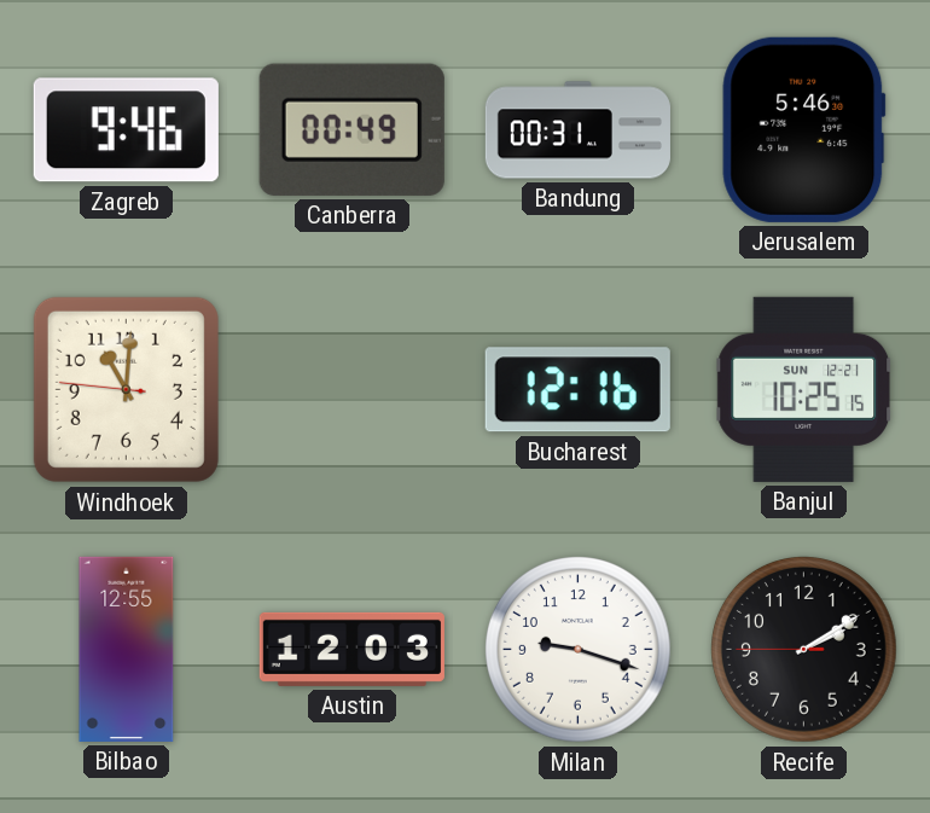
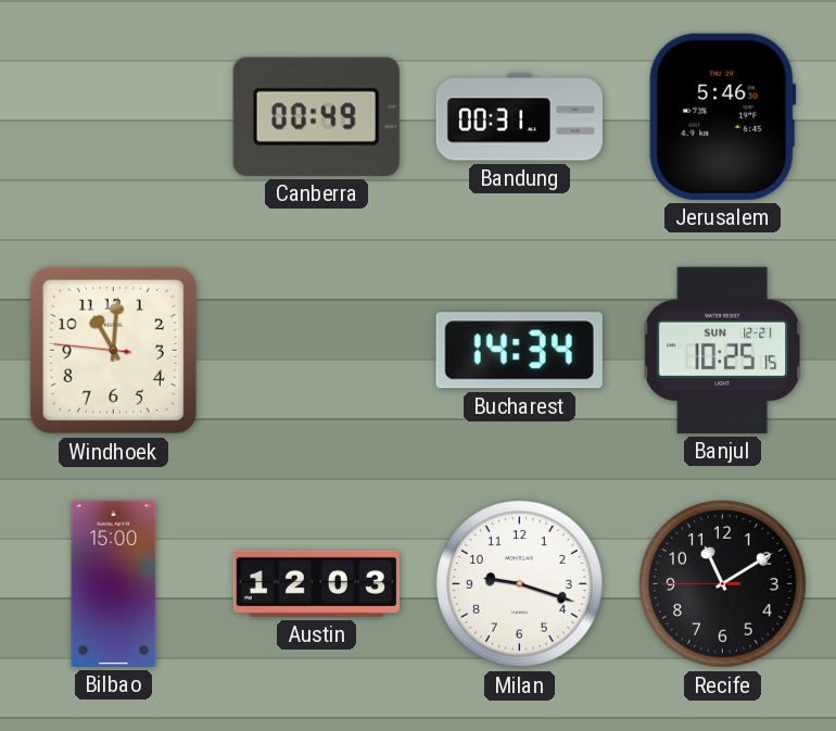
Zagreb: 9:46 -> none
Bucharest: 12:16 -> 14:34
Bilbao: 12:55 -> 15:00
Recife: 2:09 -> 11:09
